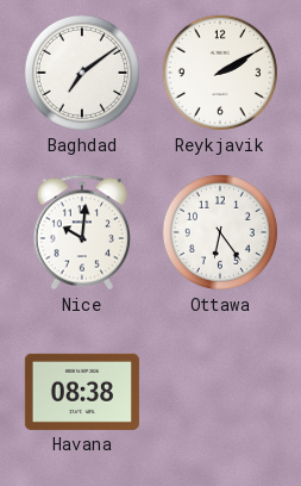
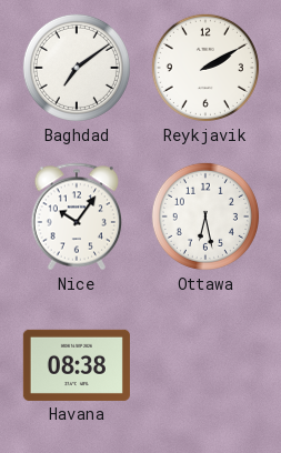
Nice: 10:01 -> 10:06
Ottawa: 6:24 -> 6:28
